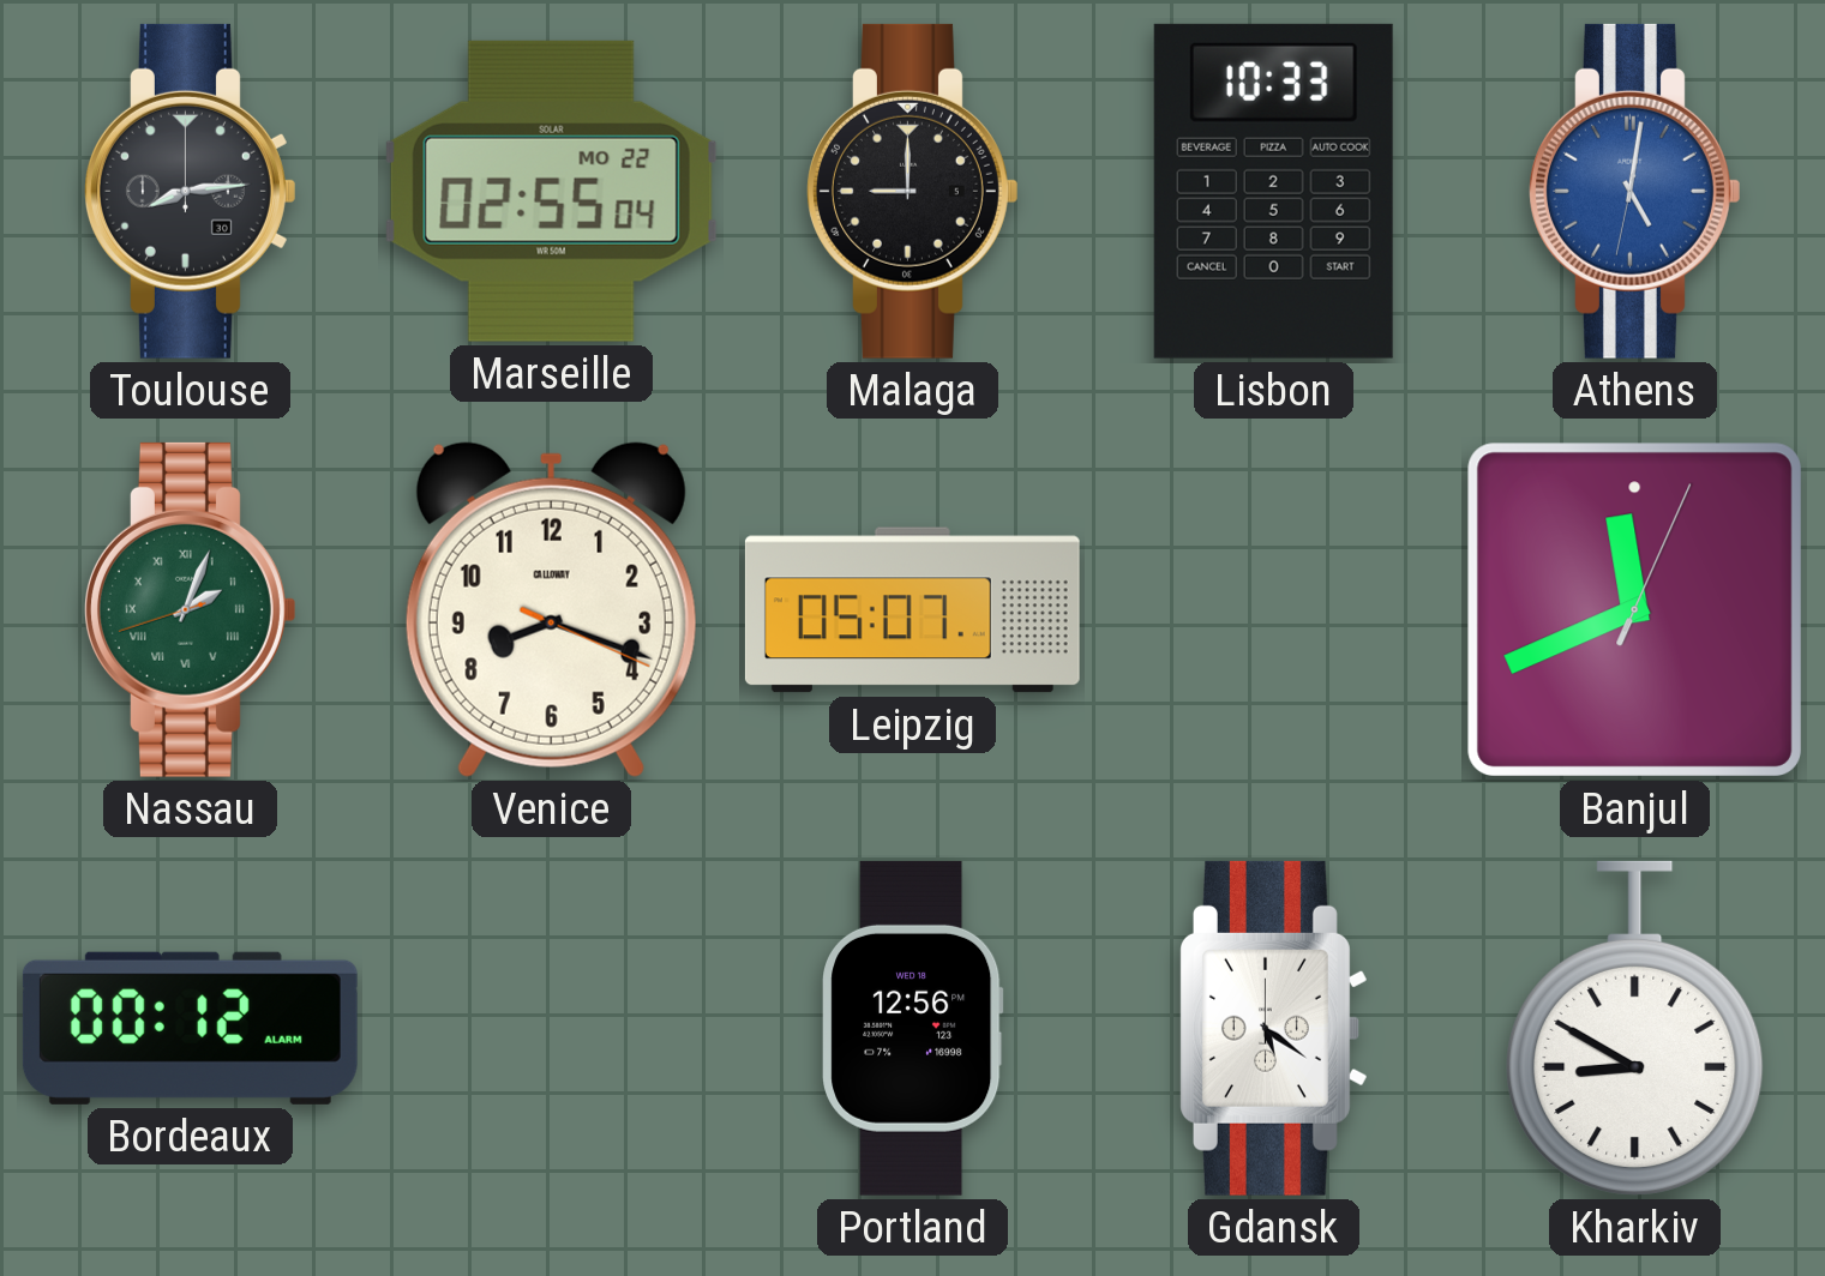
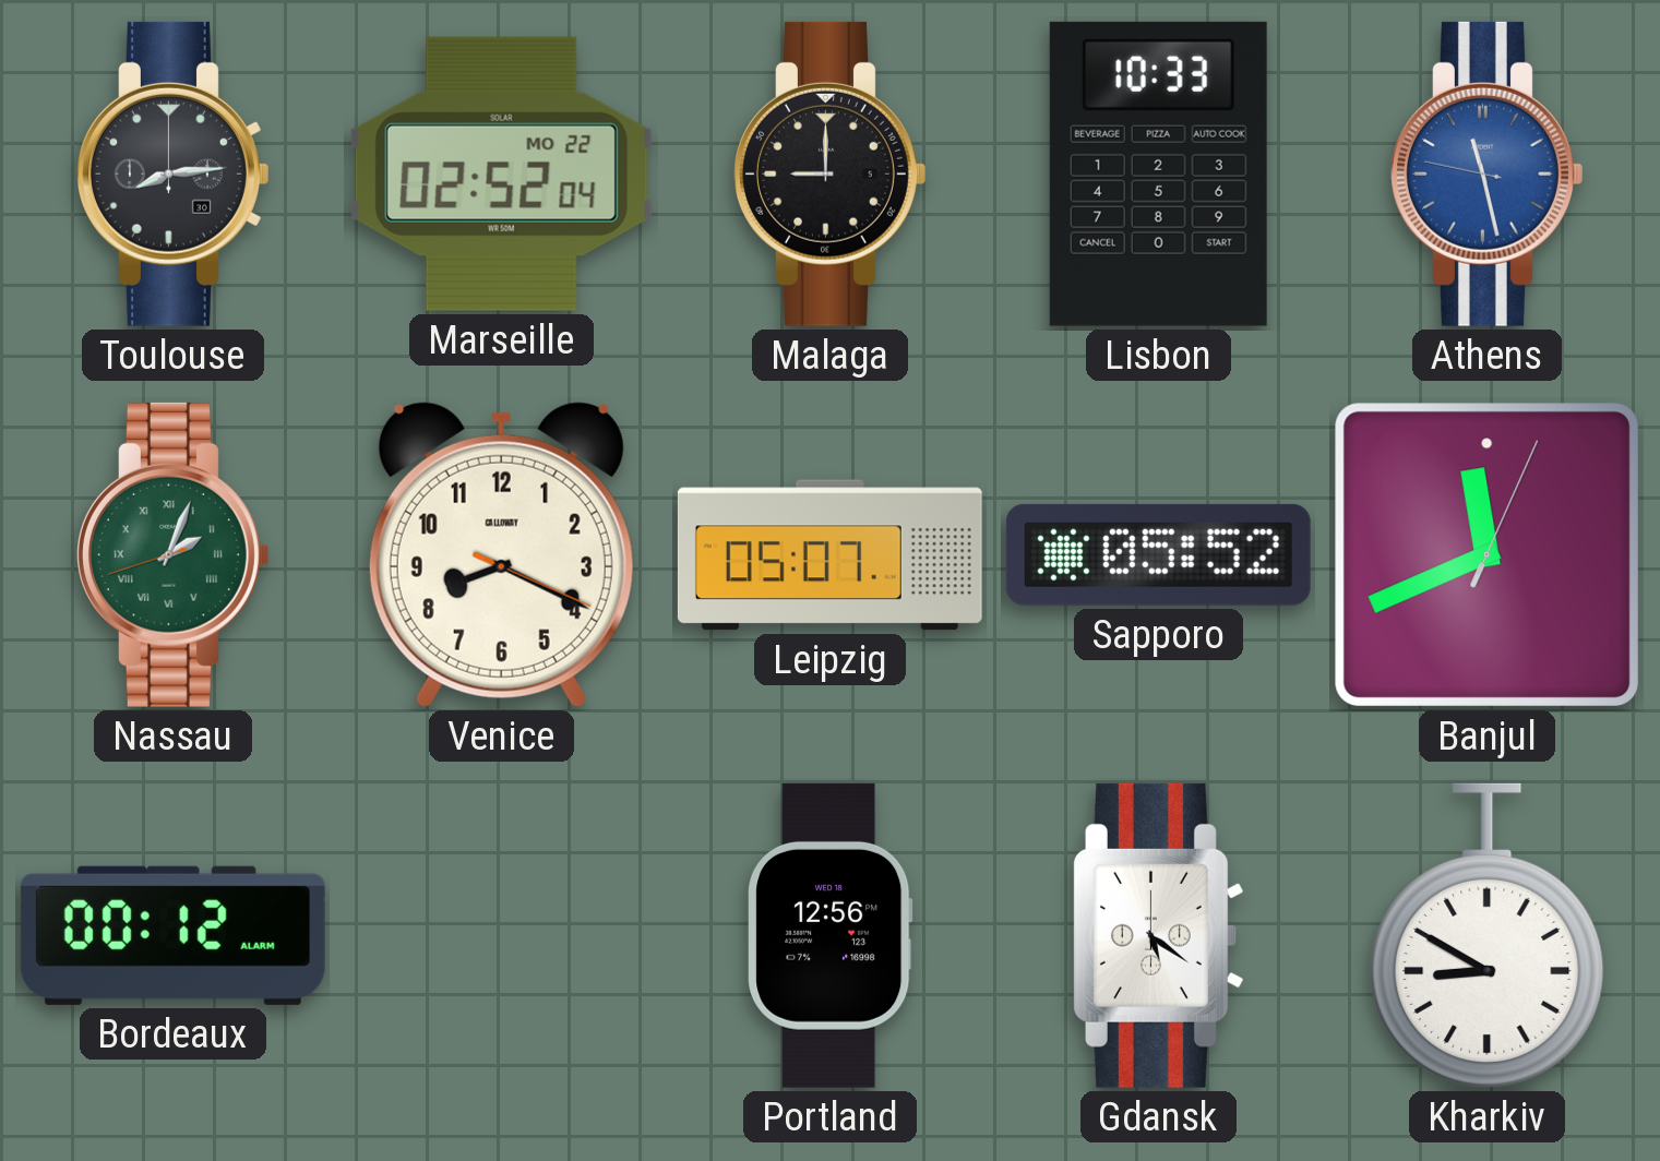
Marseille: 02:55 -> 02:52
Athens: 5:01 -> 11:27
Venice: 8:18 -> 8:19
Sapporo: none -> 05:52
